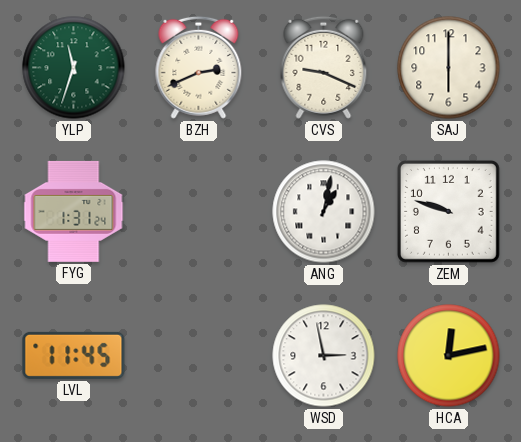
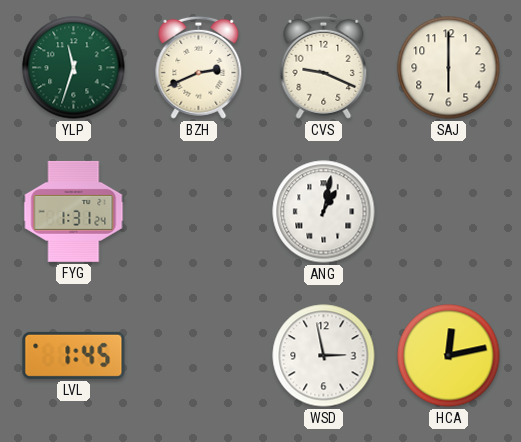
ZEM: 9:48 -> none
LVL: 11:45 -> 1:45
